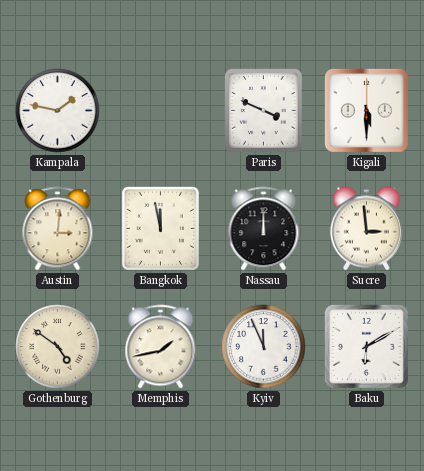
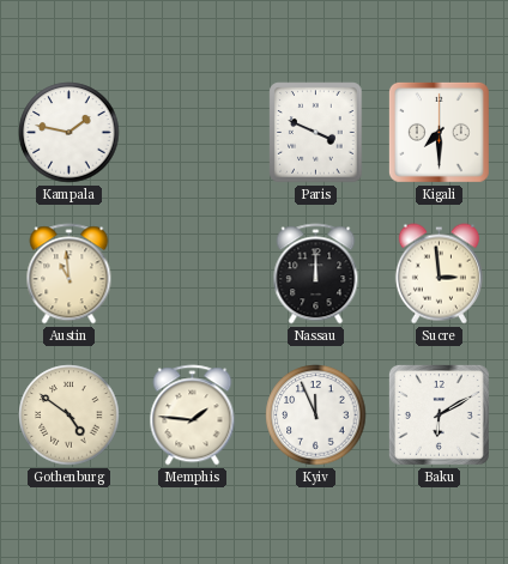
Kigali: 5:30 -> 7:30
Austin: 3:01 -> 10:59
Bangkok: 11:58 -> none
Memphis: 1:43 -> 1:46
